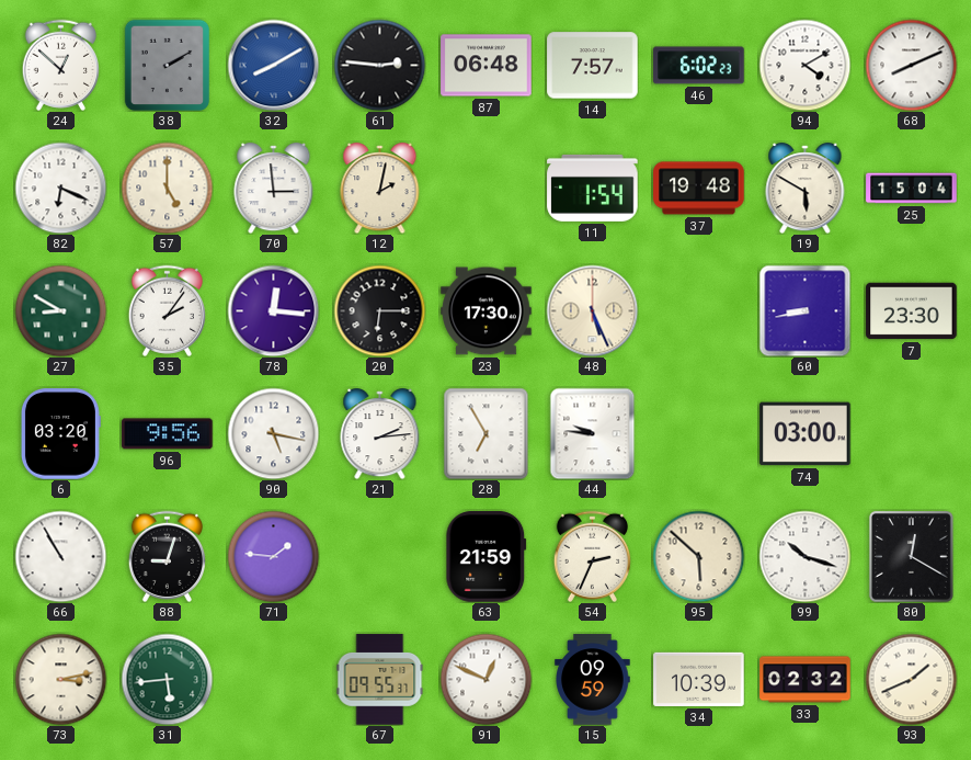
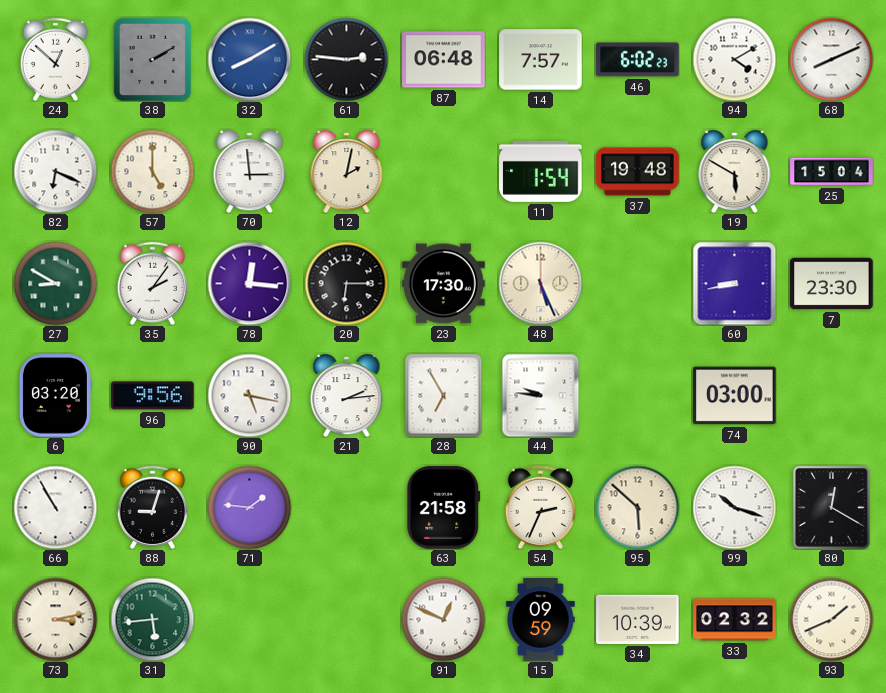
63: 21:59 -> 21:58
67: 09:55 -> none
